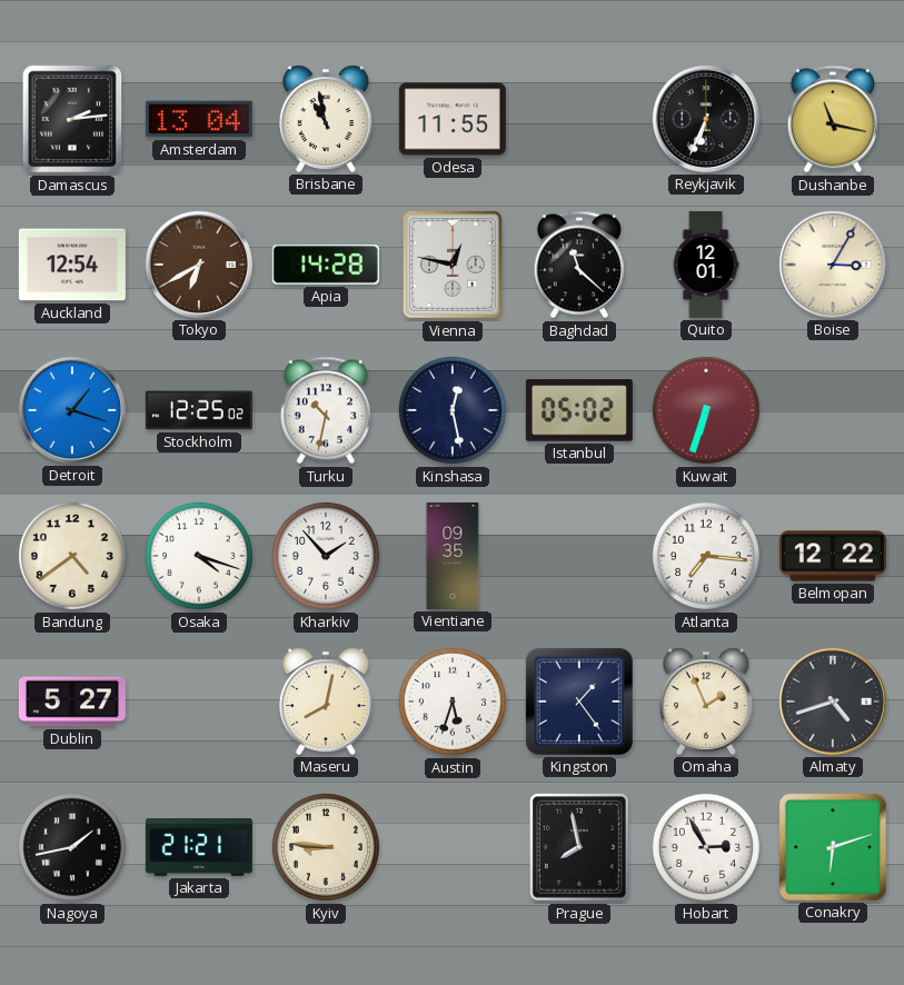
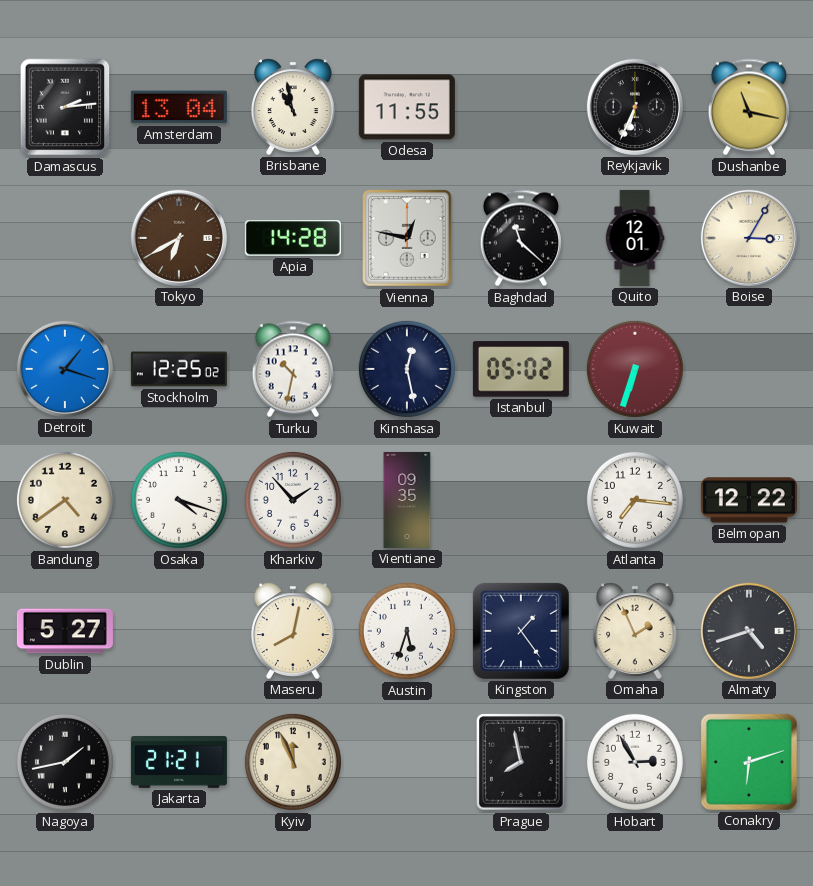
Auckland: 12:54 -> none
Kyiv: 8:46 -> 11:56
